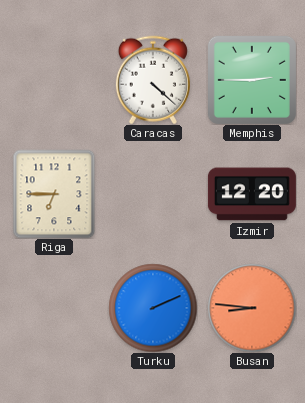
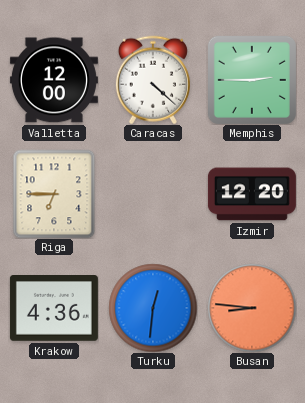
Valletta: none -> 12:00
Krakow: none -> 4:36
Turku: 2:11 -> 12:31
